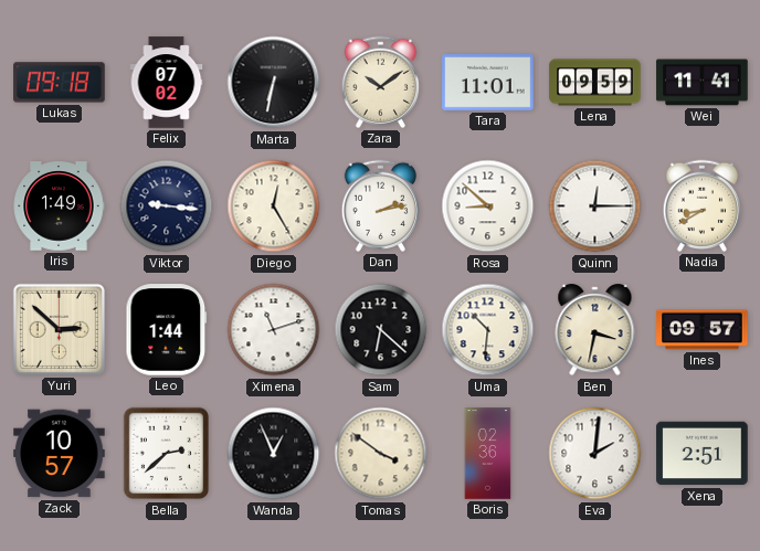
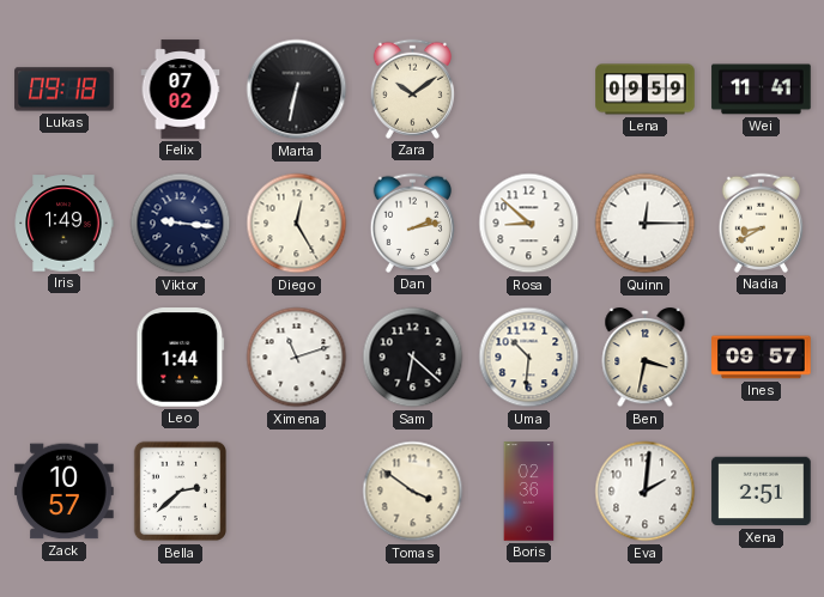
Tara: 11:01 -> none
Yuri: 2:52 -> none
Wanda: 12:56 -> none
